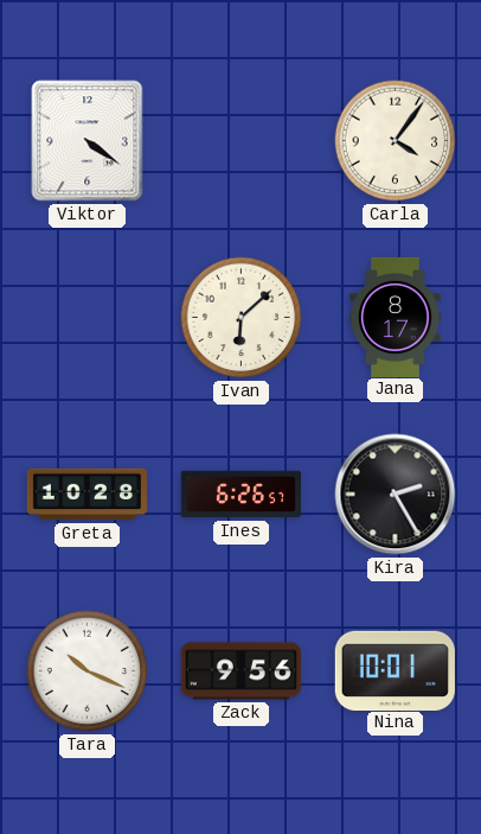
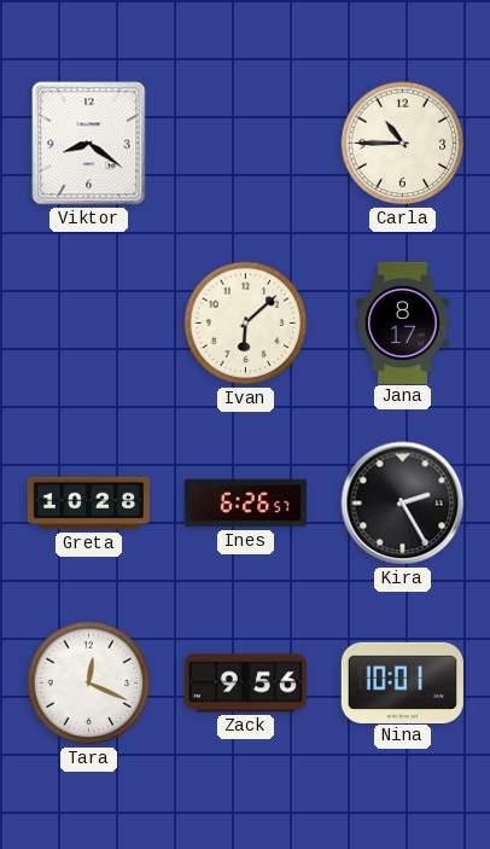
Viktor: 4:21 -> 8:21
Carla: 4:06 -> 10:45
Tara: 10:19 -> 12:19
